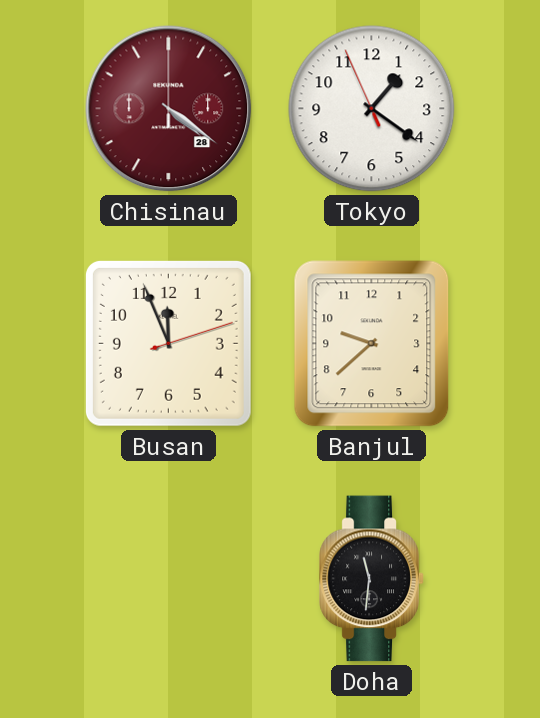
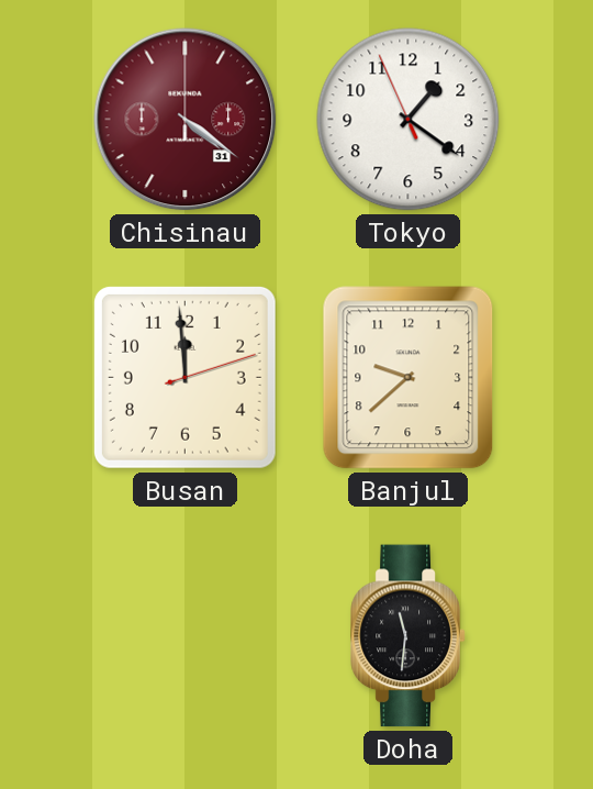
Chisinau date: 28 -> 31
Busan: 11:56 -> 11:59
